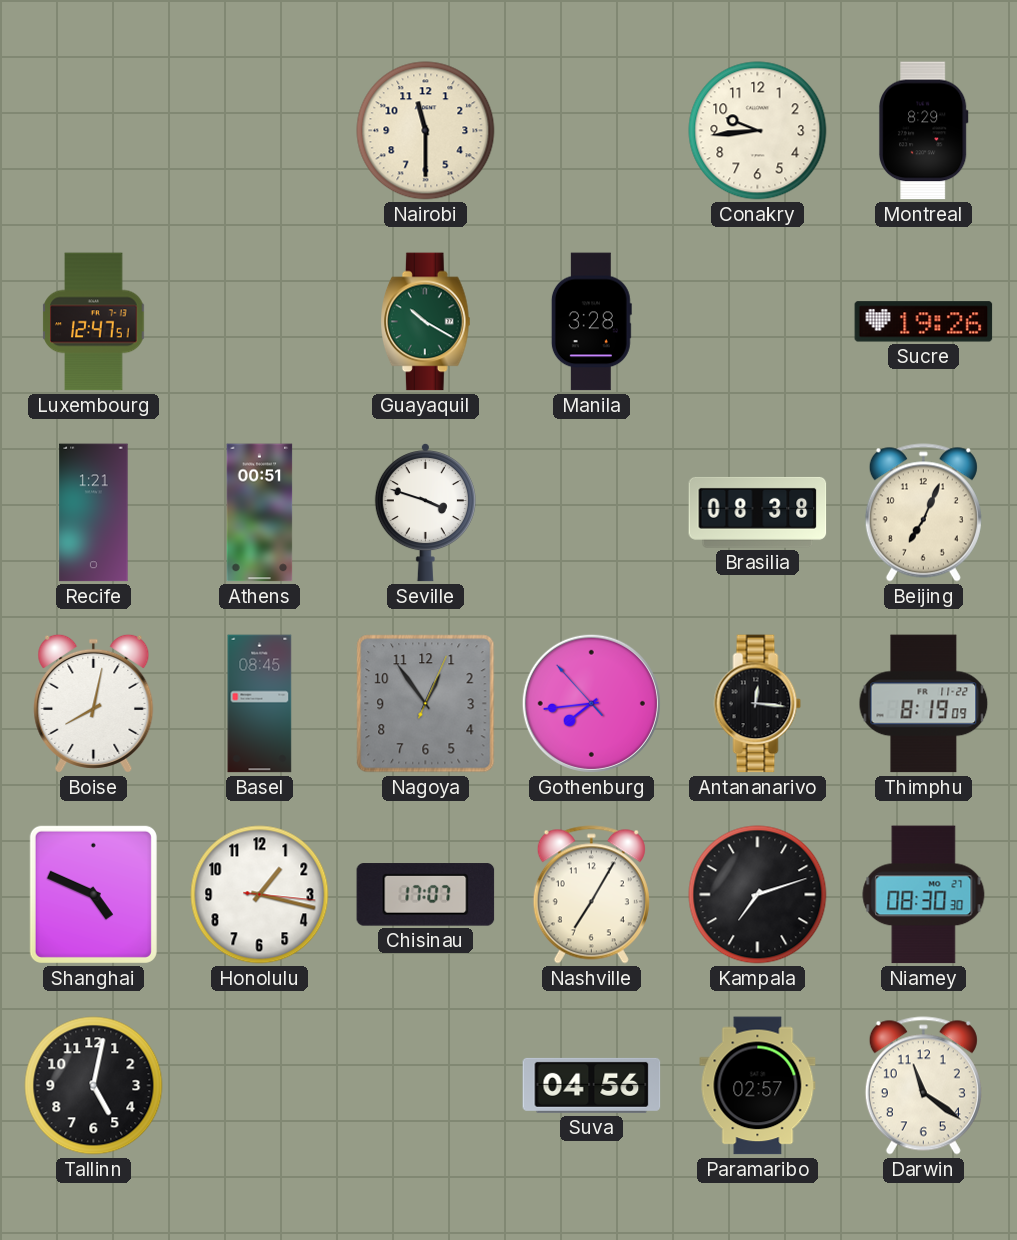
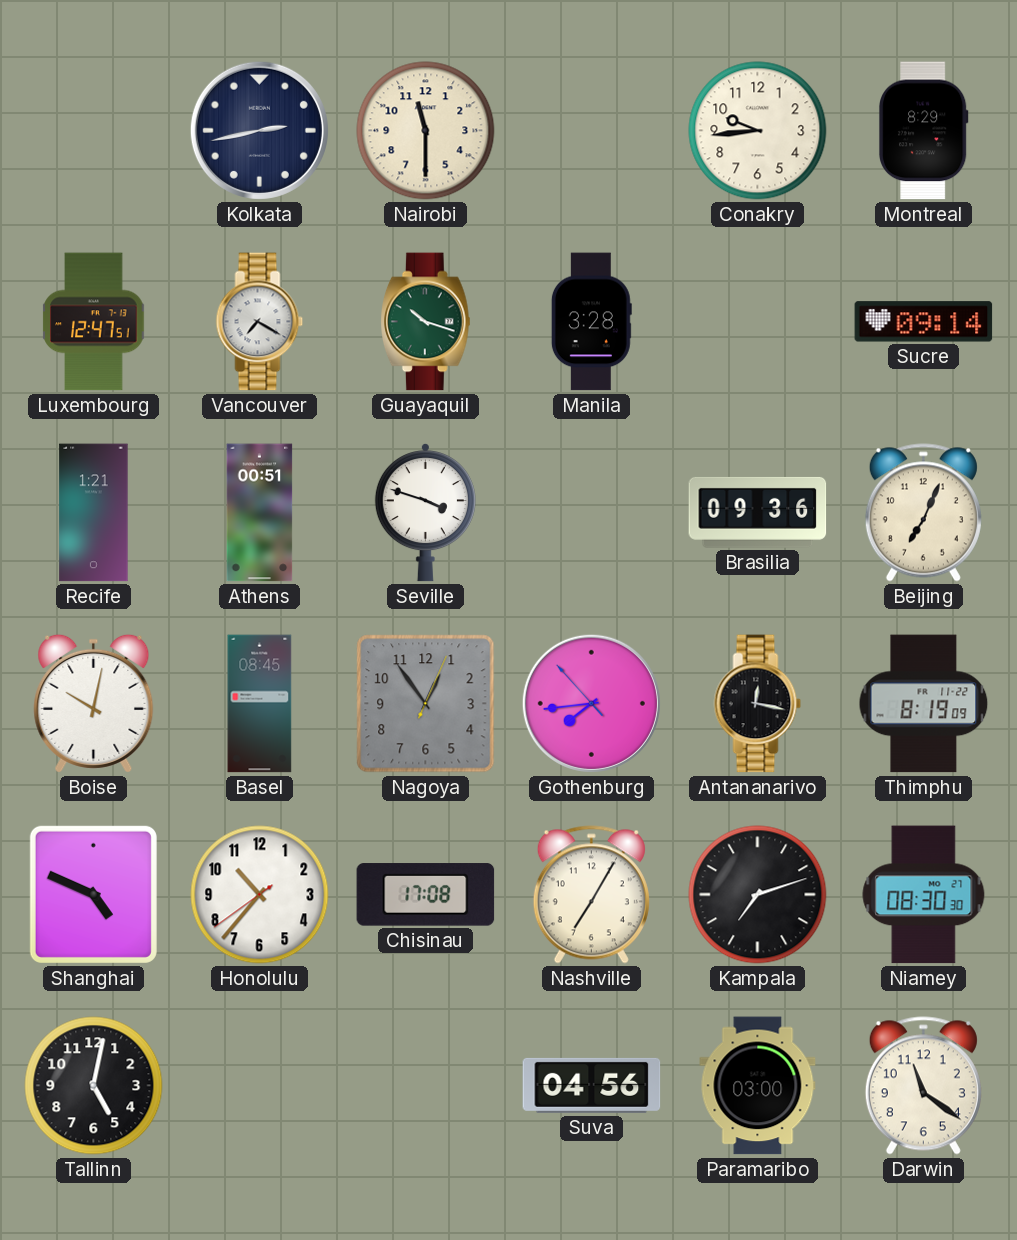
Kolkata: none -> 2:43
Vancouver: none -> 7:20
Guayaquil: 10:20 -> 10:18
Sucre: 19:26 -> 09:14
Brasilia: 08:38 -> 09:36
Boise: 8:02 -> 10:02
Antananarivo: 12:16 -> 12:17
Honolulu: 1:17 -> 10:36
Chisinau: 17:07 -> 17:08
Paramaribo: 02:57 -> 03:00
